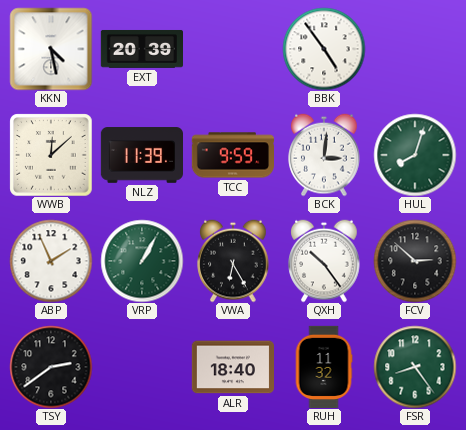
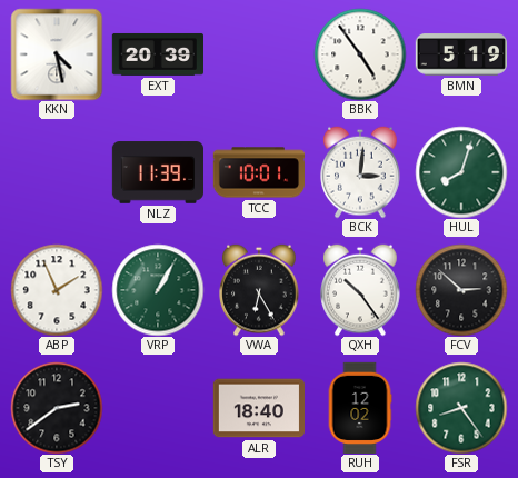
BMN: none -> 5:19
WWB: 12:08 -> none
TCC: 9:59 -> 10:01
RUH: 11:32 -> 12:02
